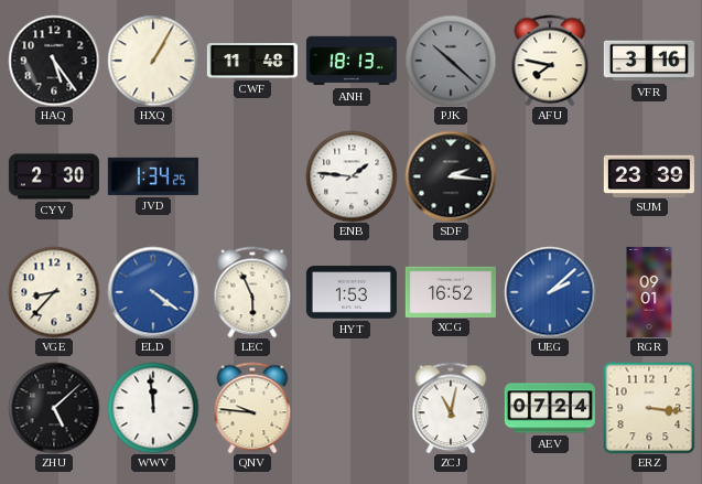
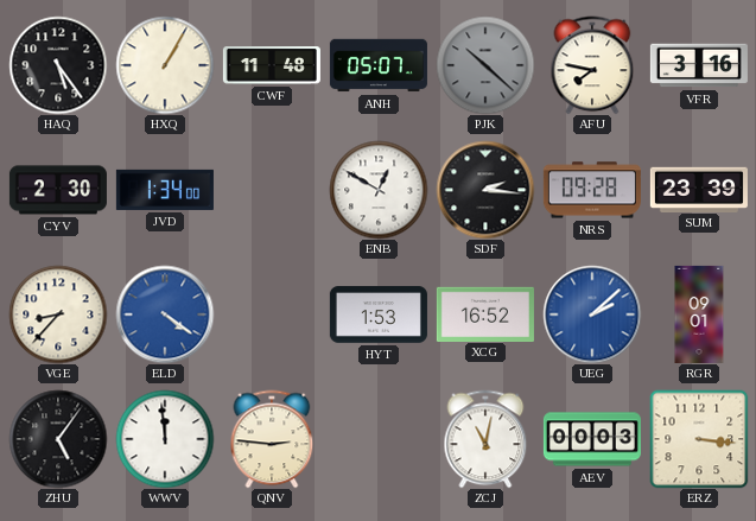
ANH: 18:13 -> 05:07
JVD: 1:34:25 -> 1:34:00
ENB: 1:46 -> 12:50
NRS: none -> 09:28
LEC: 5:56 -> none
ZHU: 5:08 -> 5:06
QNV: 9:46 -> 2:46
AEV: 07:24 -> 00:03
